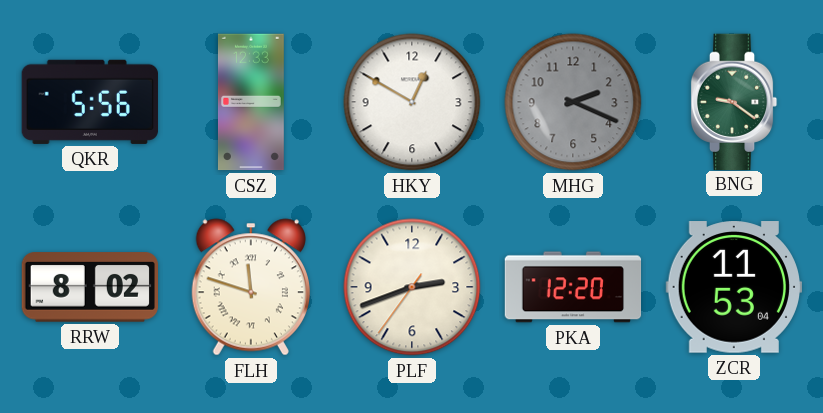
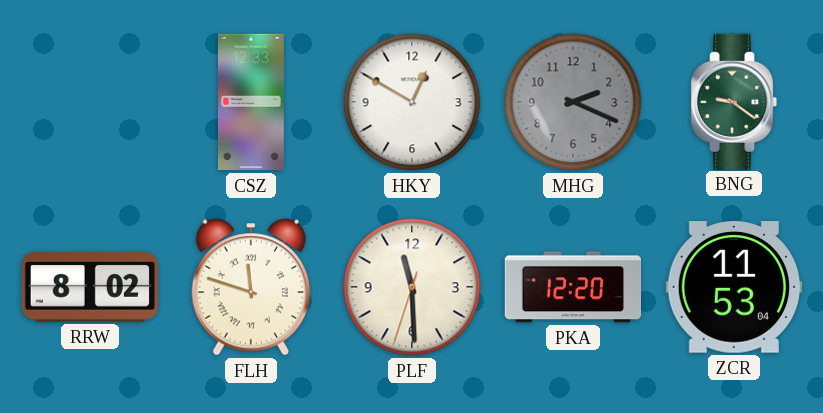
QKR: 5:56 -> none
PLF: 2:41 -> 11:29
